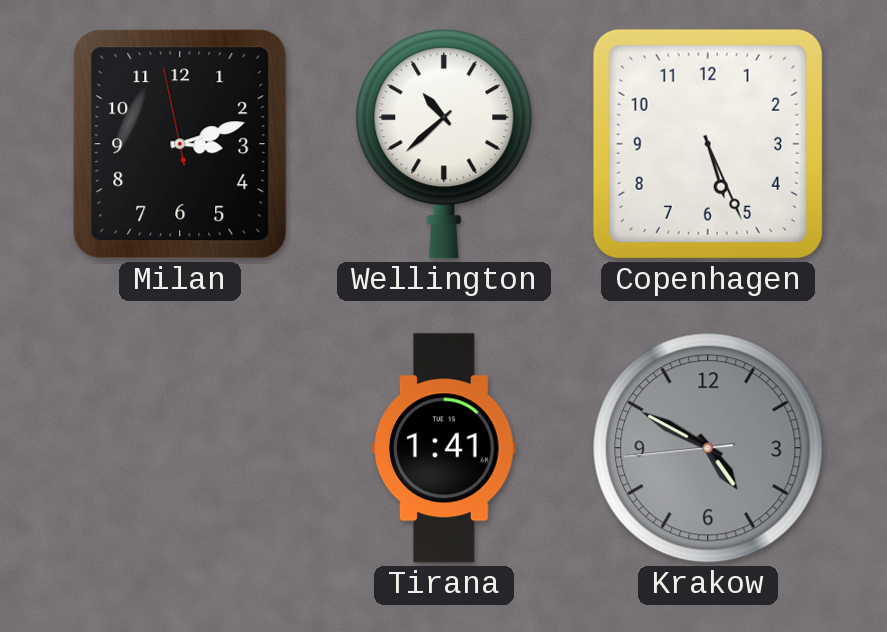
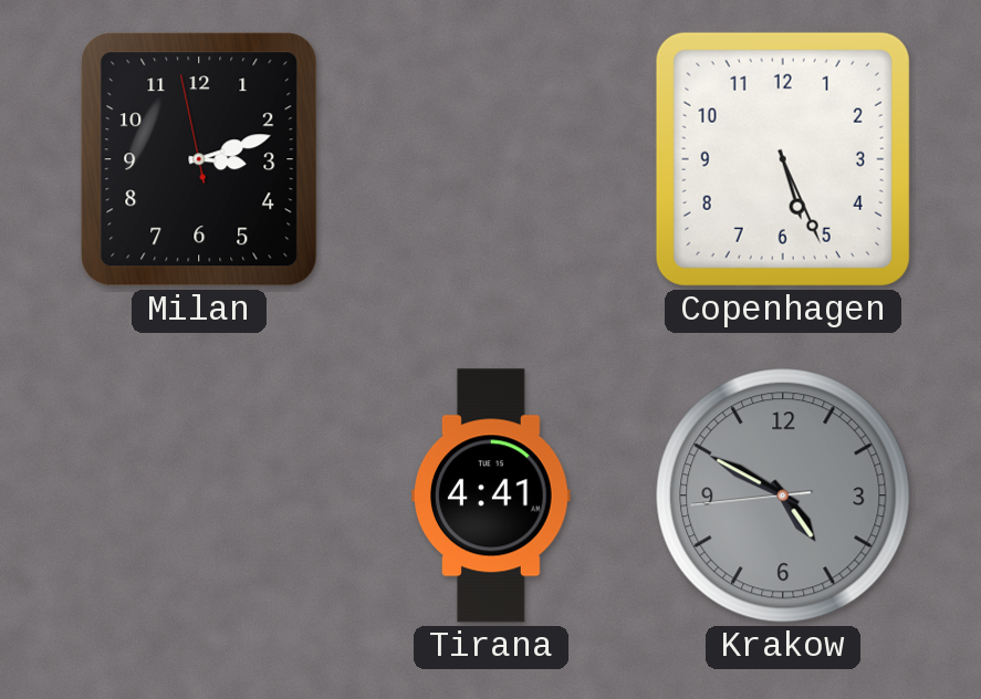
Wellington: 10:38 -> none
Tirana: 1:41 -> 4:41
